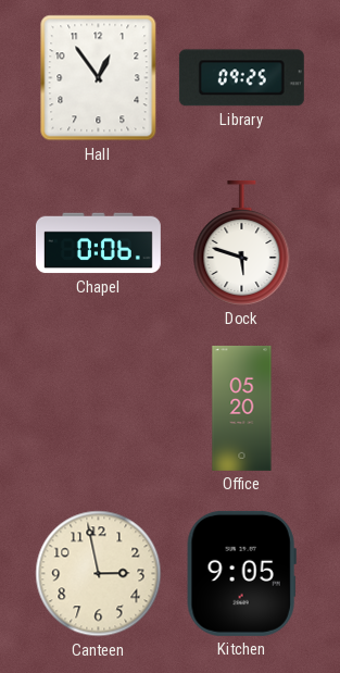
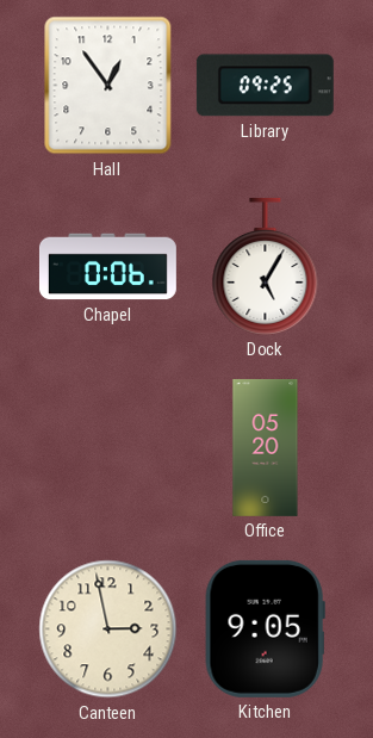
Dock: 5:48 -> 5:05
